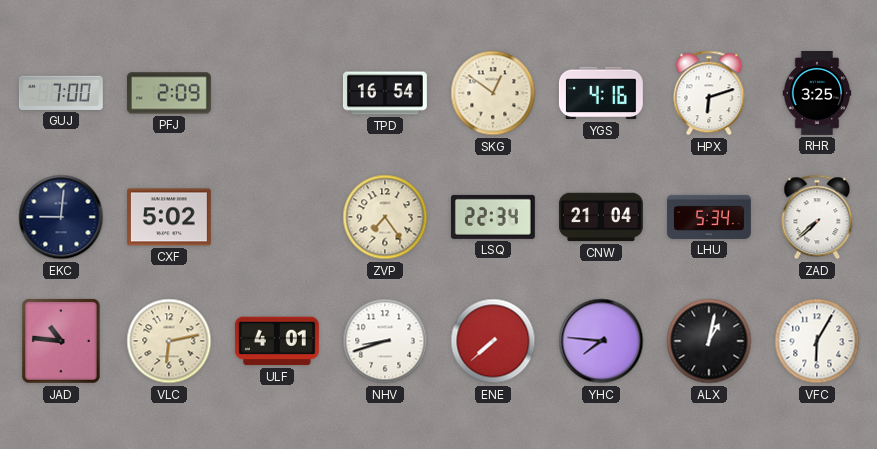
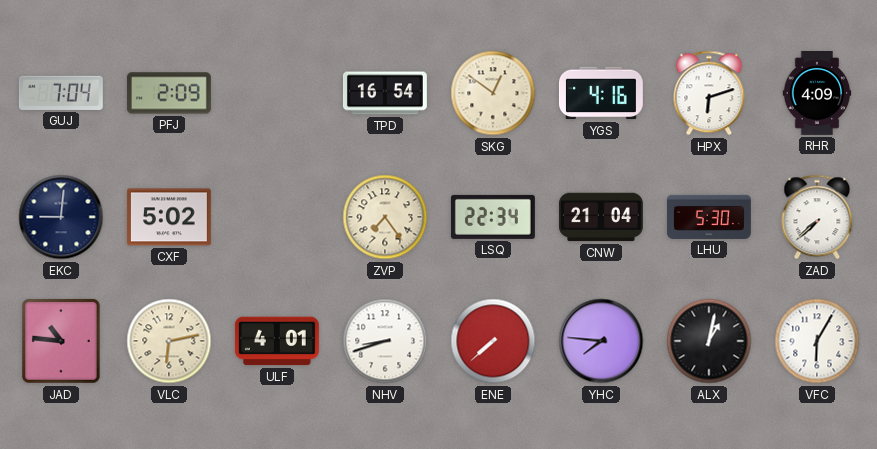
GUJ: 7:00 -> 7:04
RHR: 3:25 -> 4:09
LHU: 5:34 -> 5:30
